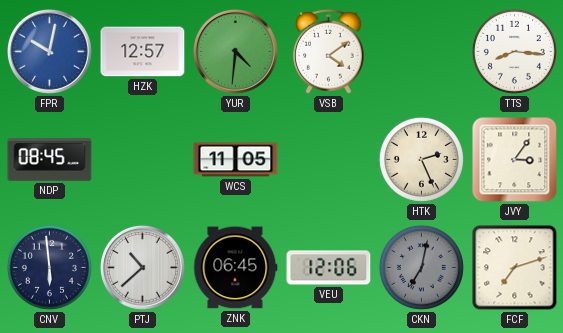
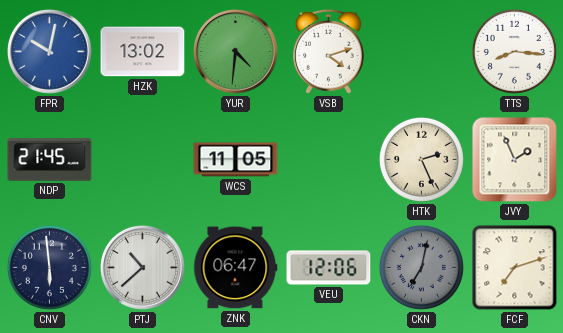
HZK: 12:57 -> 13:02
VSB: 4:09 -> 4:12
NDP: 08:45 -> 21:45
JVY: 3:06 -> 1:56
ZNK: 06:45 -> 06:47
